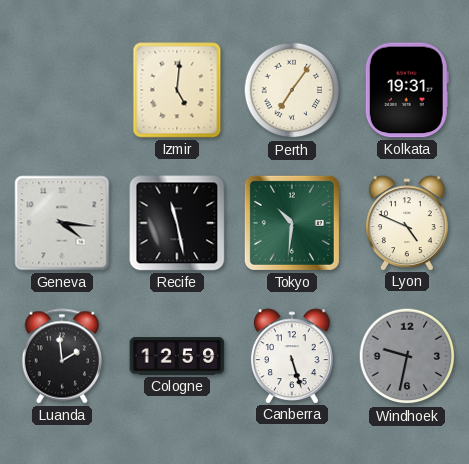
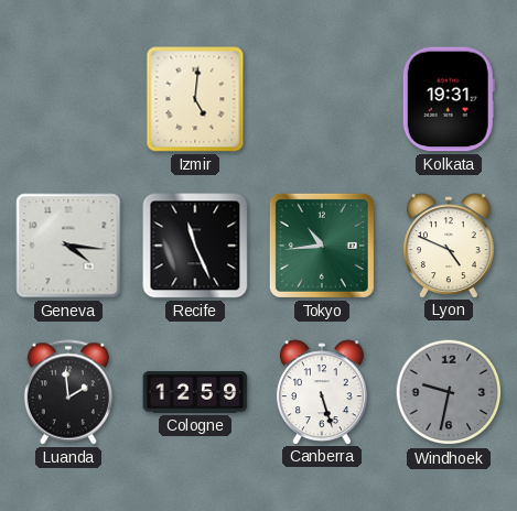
Perth: 7:06 -> none
Recife: 11:28 -> 11:26
Tokyo: 10:31 -> 10:44
